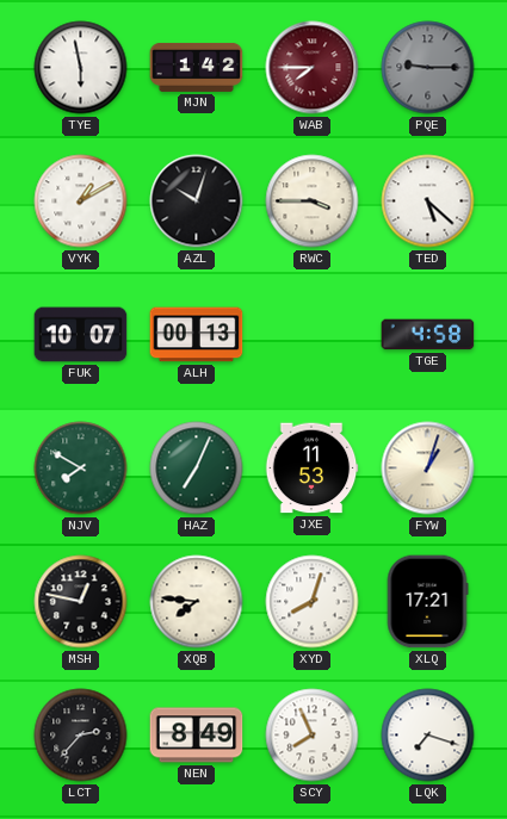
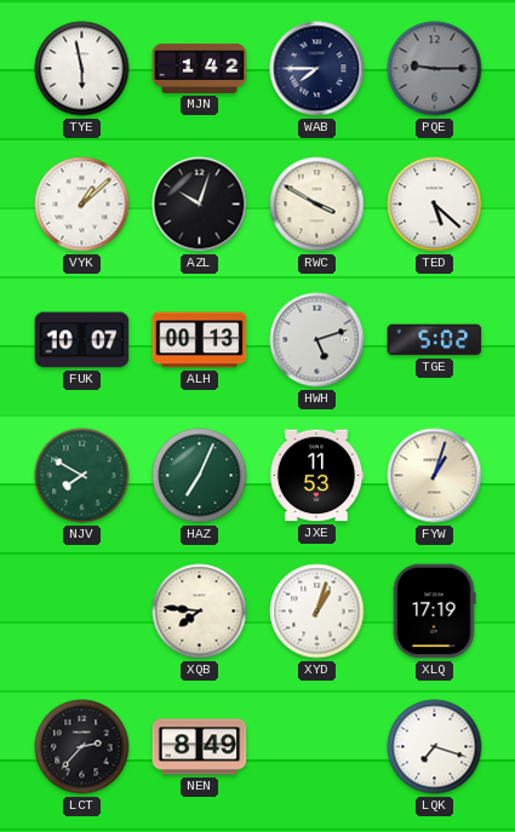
WAB dial: burgundy -> navy
VYK: 1:10 -> 1:08
RWC: 3:45 -> 3:50
HWH: none -> 5:12
TGE: 4:58 -> 5:02
MSH: 12:47 -> none
XYD: 8:03 -> 1:03
XLQ: 17:21 -> 17:19
SCY: 7:56 -> none
